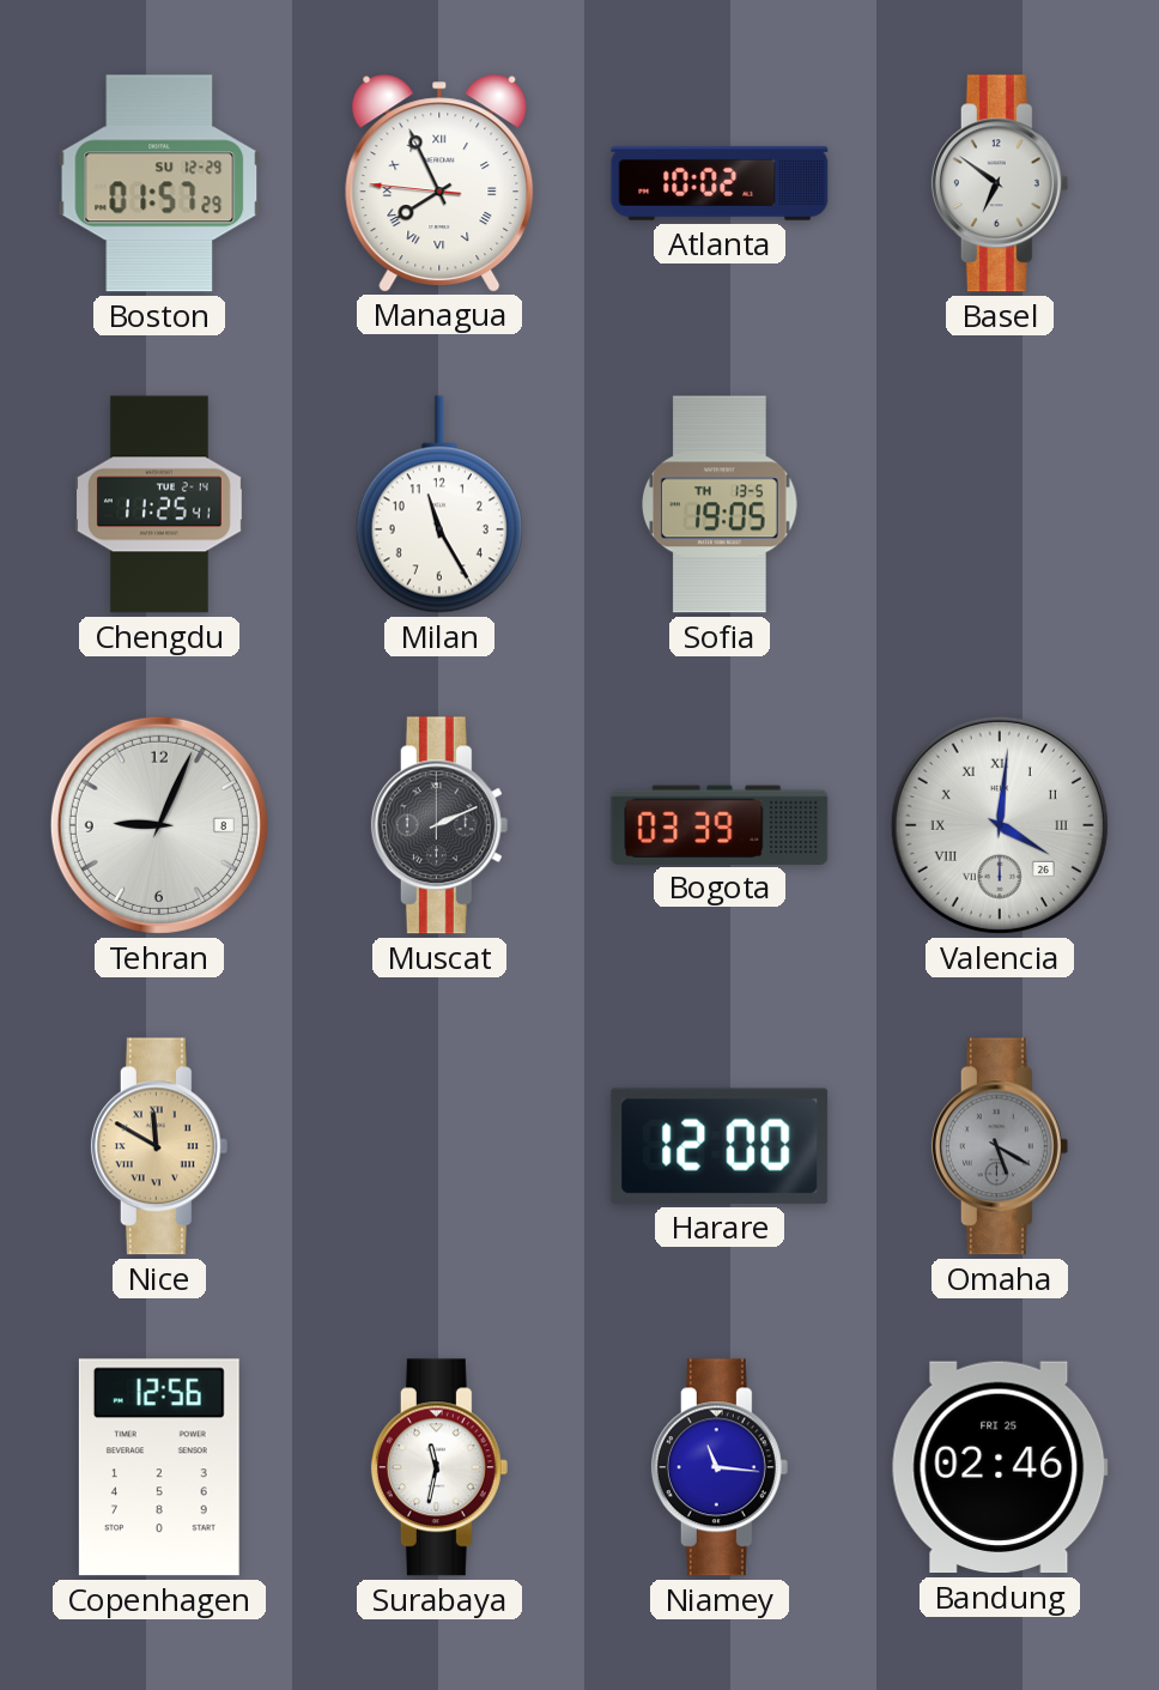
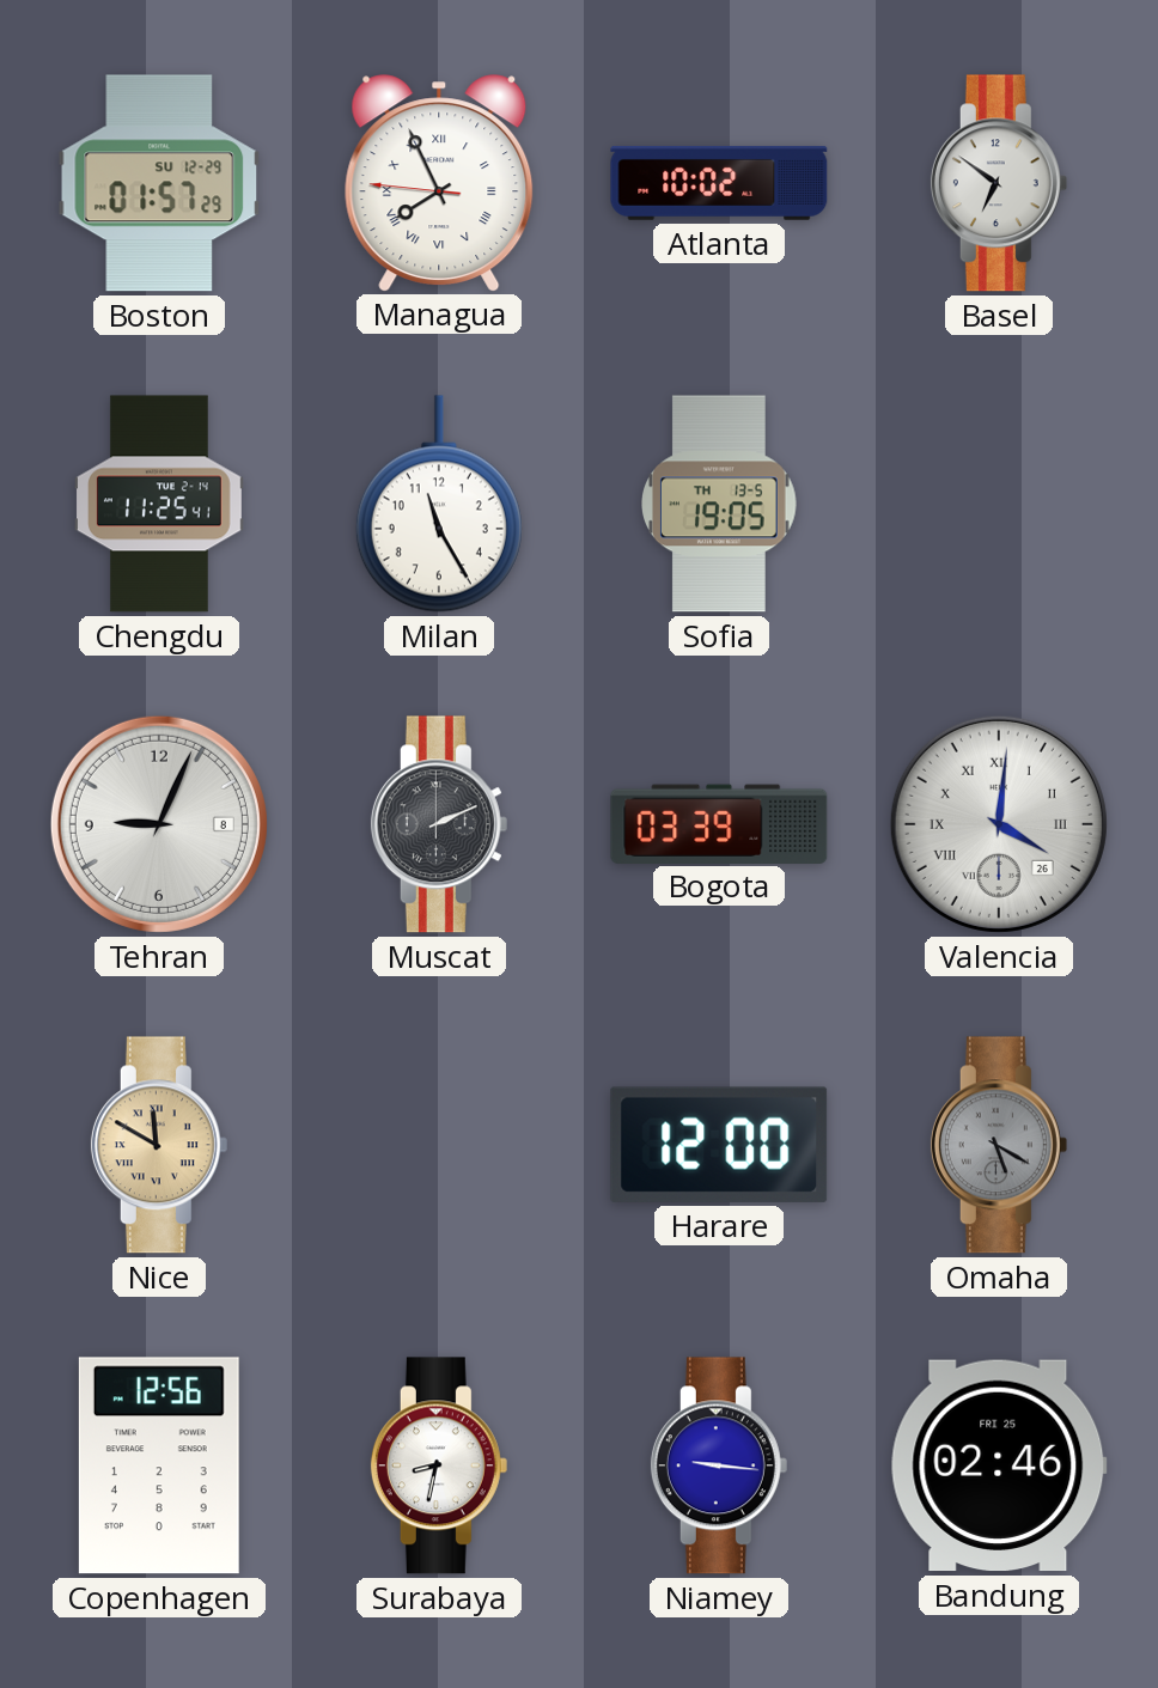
Surabaya: 11:32 -> 8:32
Niamey: 11:16 -> 9:16
